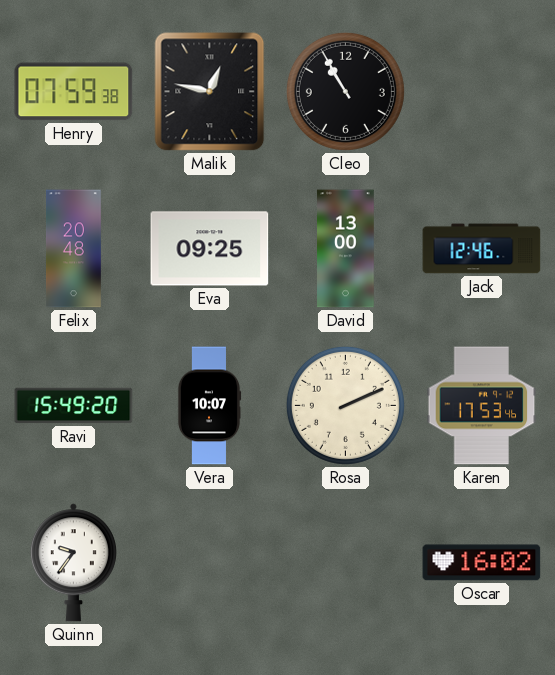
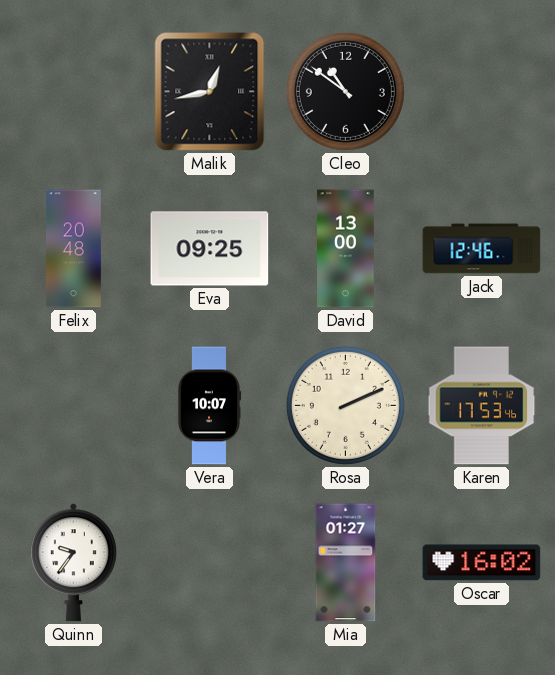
Henry: 07:59 -> none
Malik: 12:47 -> 12:43
Cleo: 10:55 -> 10:51
Ravi: 15:49 -> none
Mia: none -> 01:27
